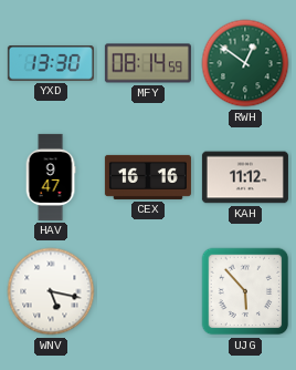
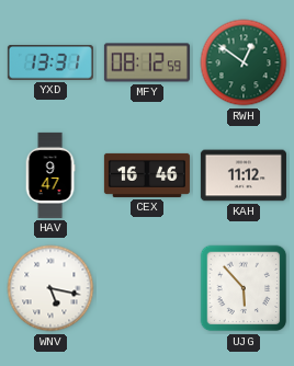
YXD: 13:30 -> 13:31
MFY: 08:14 -> 08:12
CEX: 16:16 -> 16:46
